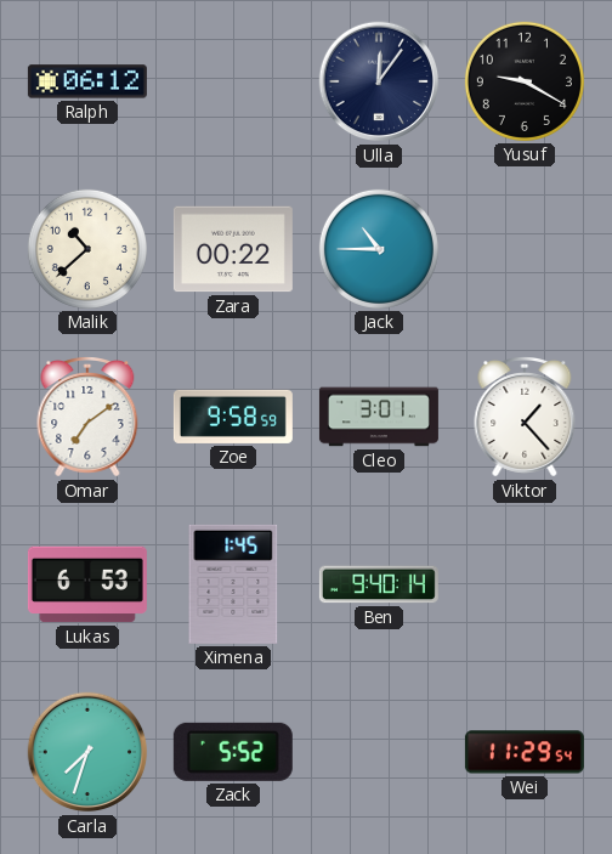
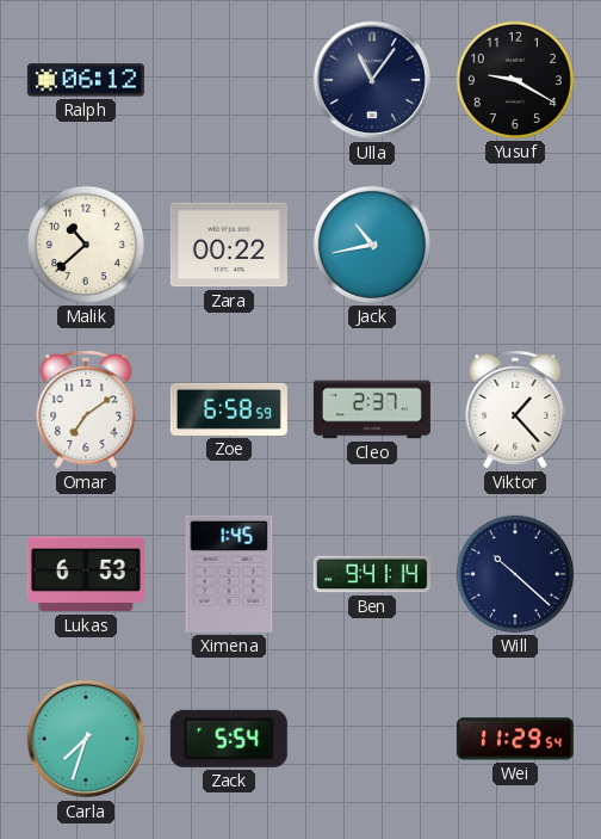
Ulla: 12:06 -> 11:06
Jack: 10:45 -> 10:43
Zoe: 9:58 -> 6:58
Cleo: 3:01 -> 2:37
Ben: 9:40 -> 9:41
Will: none -> 10:22
Zack: 5:52 -> 5:54
